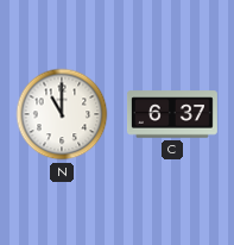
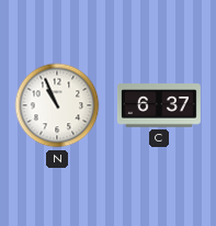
N: 11:00 -> 10:56
